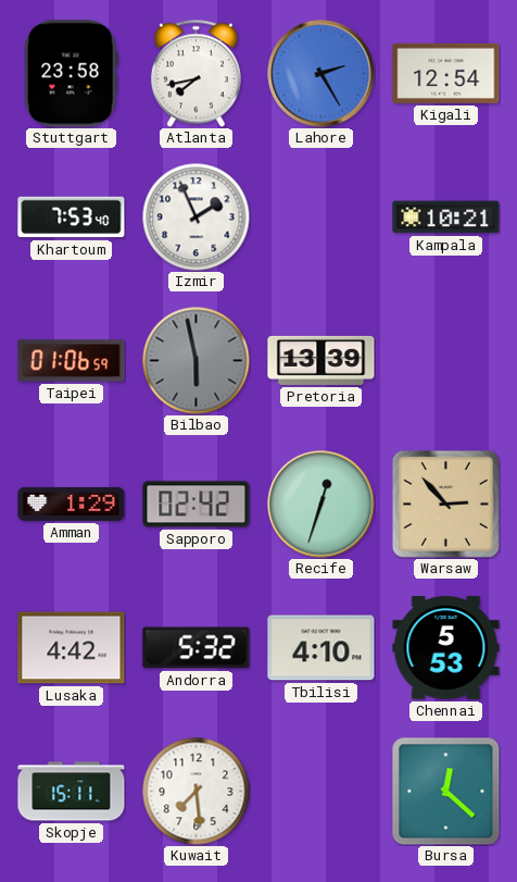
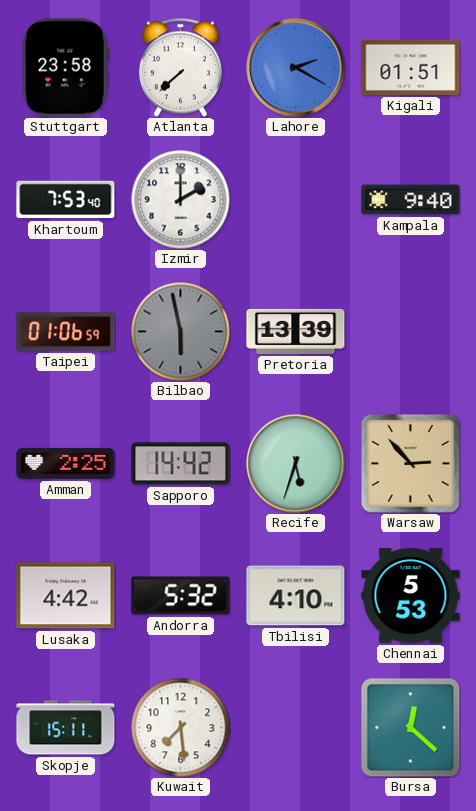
Atlanta: 7:43 -> 7:38
Lahore: 2:25 -> 2:20
Kigali: 12:54 -> 01:51
Izmir: 1:56 -> 2:00
Kampala: 10:21 -> 9:40
Amman: 1:29 -> 2:25
Sapporo: 02:42 -> 14:42
Recife: 12:33 -> 5:33
